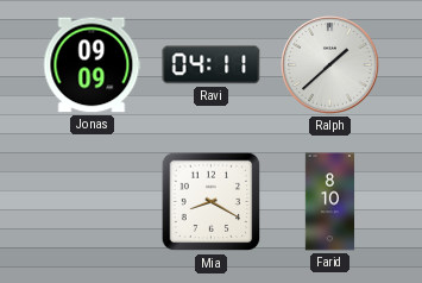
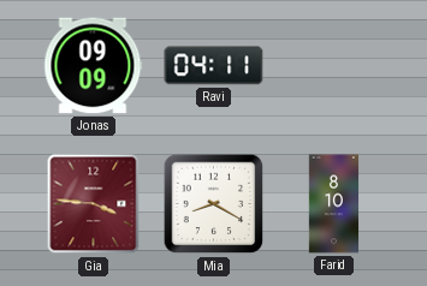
Ralph: 1:38 -> none
Gia: none -> 3:46
